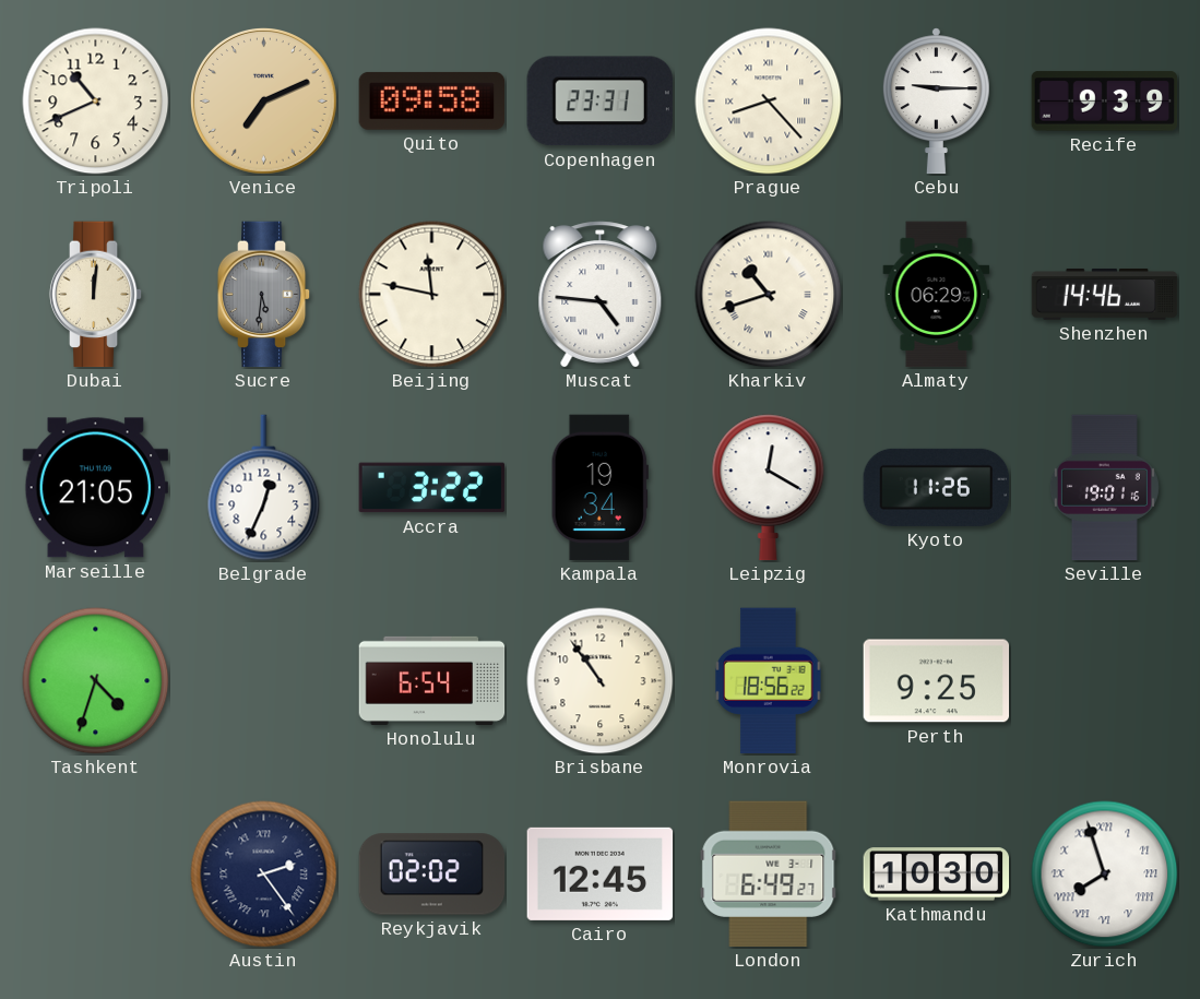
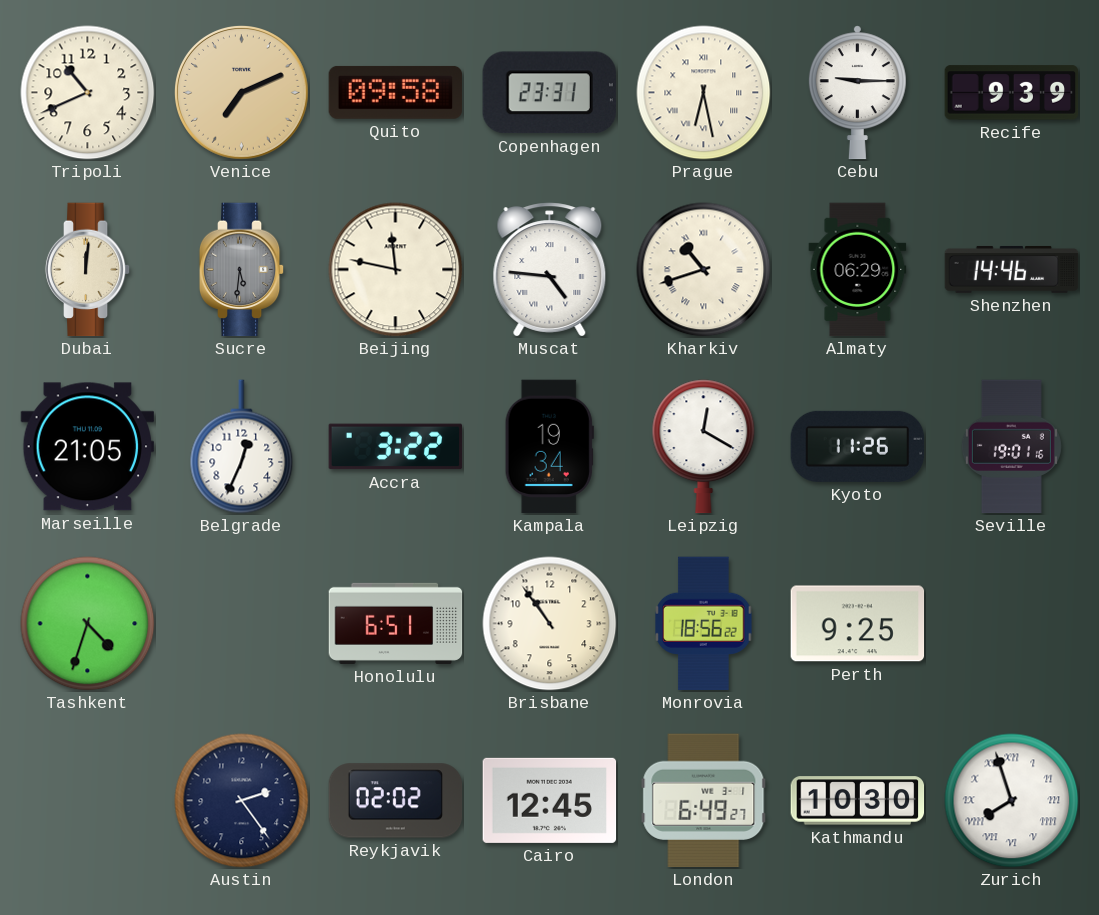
Prague: 8:23 -> 6:28
Honolulu: 6:54 -> 6:51
Austin numerals: Roman -> Arabic
